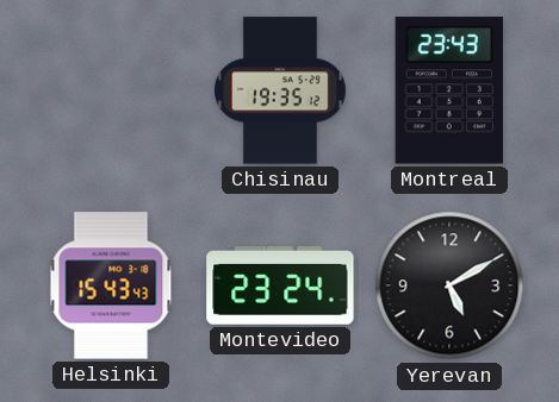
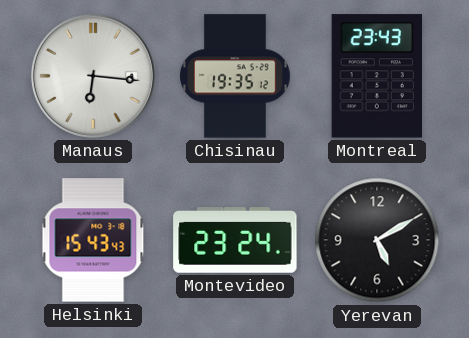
Manaus: none -> 6:16
